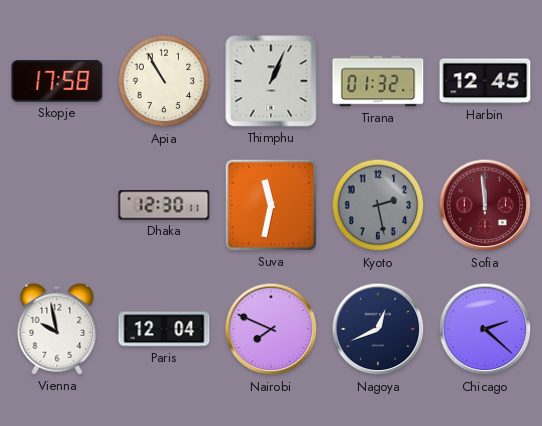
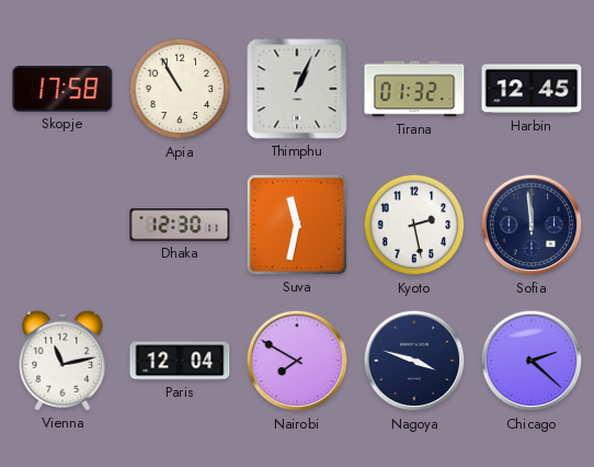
Kyoto dial: grey -> white
Sofia dial: burgundy -> navy
Vienna: 9:58 -> 11:13
Nairobi: 7:49 -> 7:50
Nagoya: 12:41 -> 3:48
